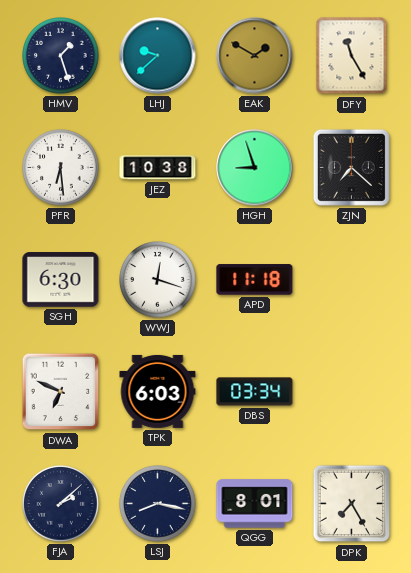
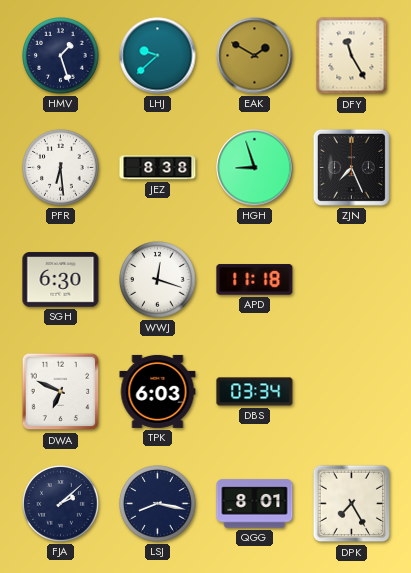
JEZ: 10:38 -> 8:38
ZJN: 7:22 -> 7:26
